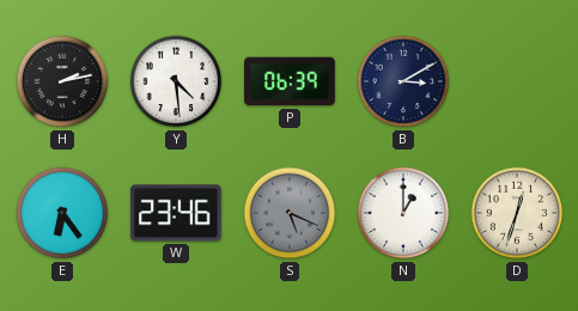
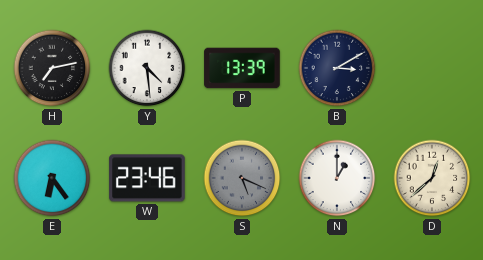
H: 2:13 -> 7:13
P: 06:39 -> 13:39
D: 12:33 -> 12:38
